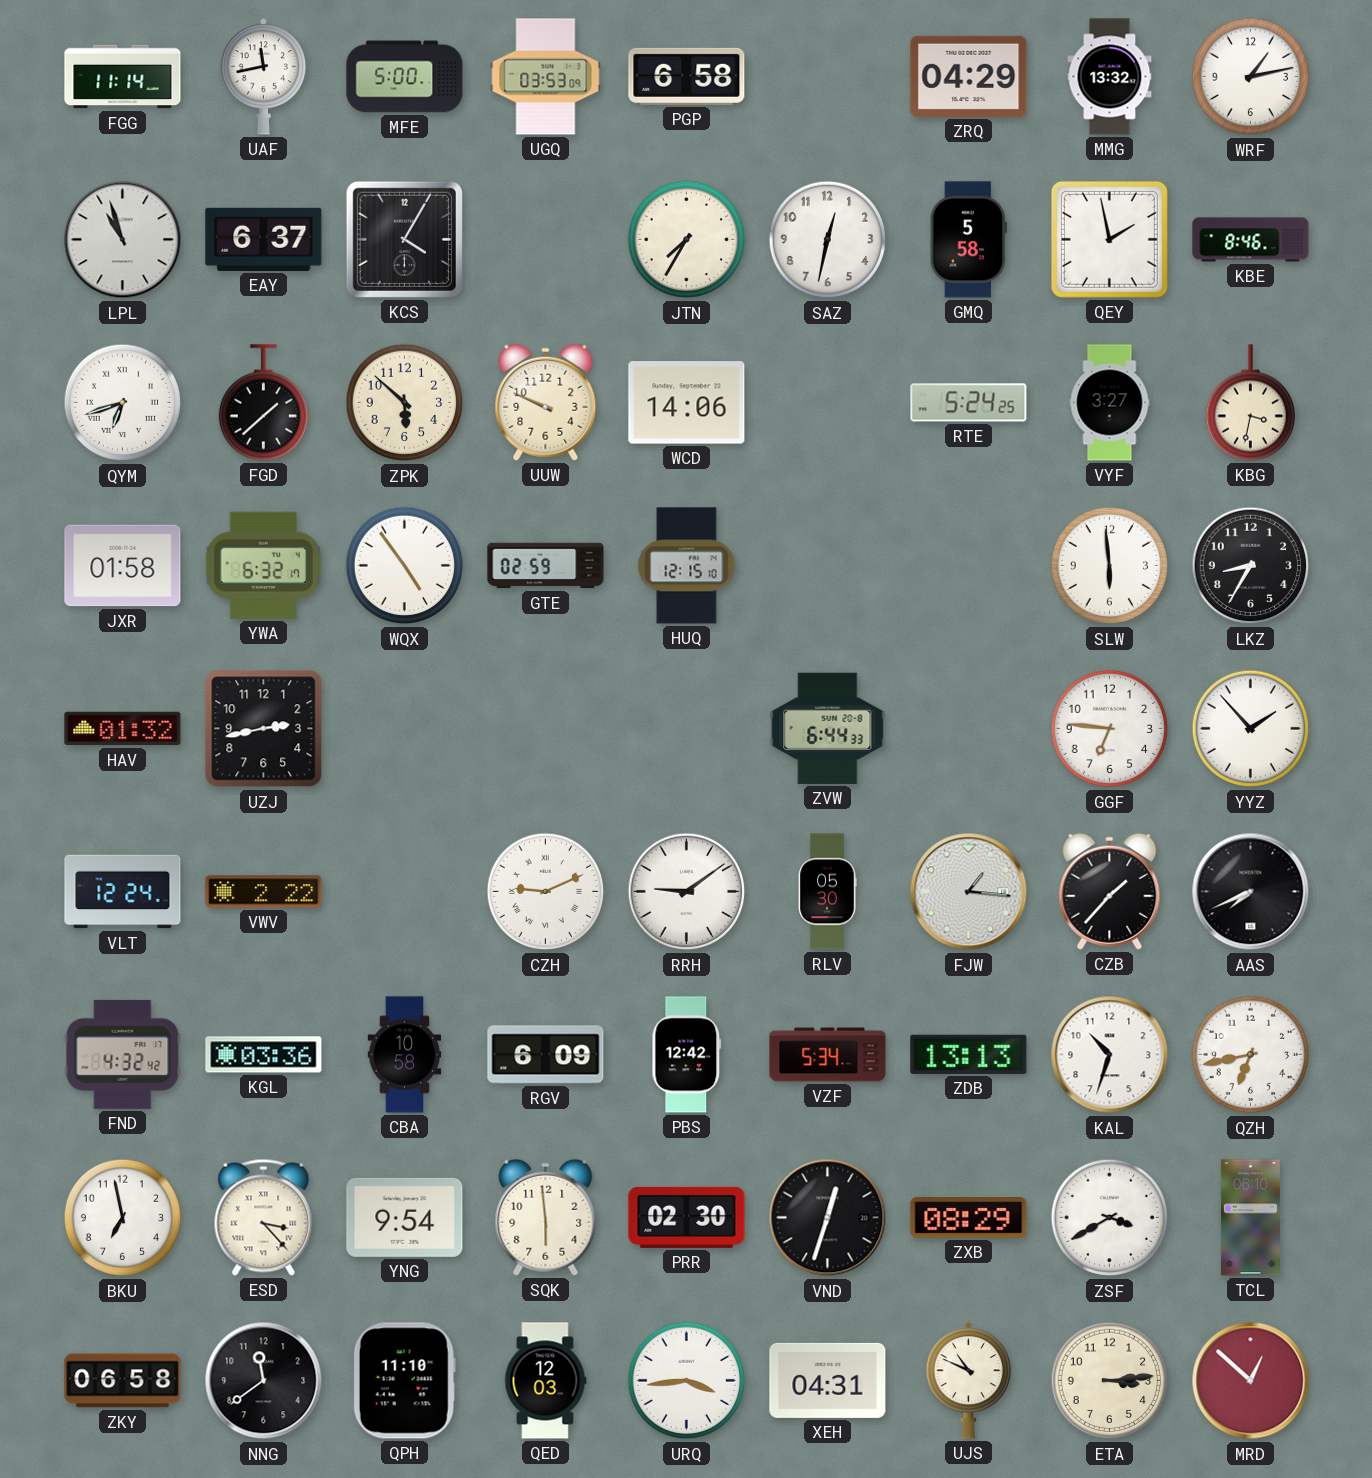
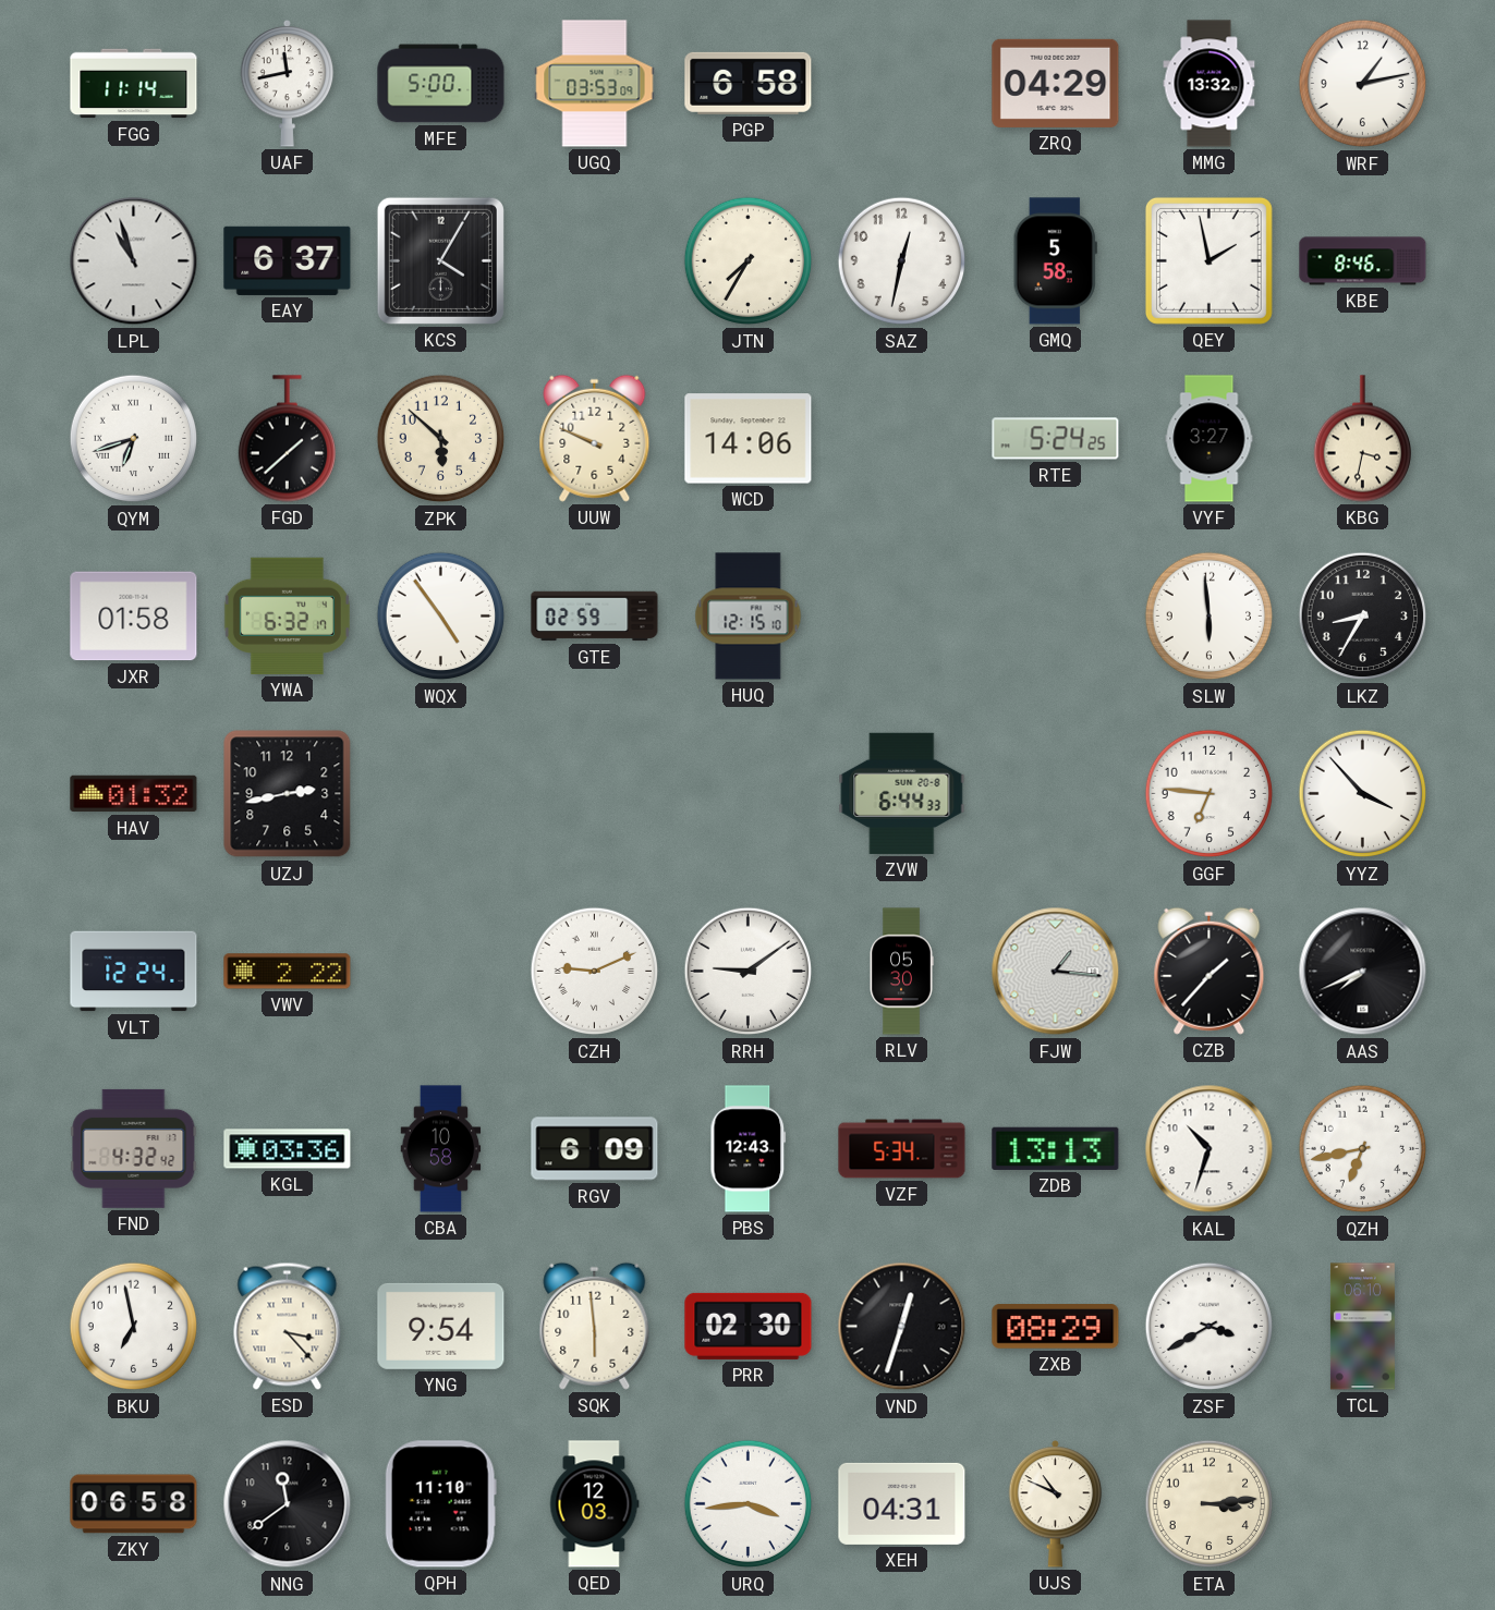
YYZ: 1:53 -> 3:53
PBS: 12:42 -> 12:43
MRD: 12:52 -> none
